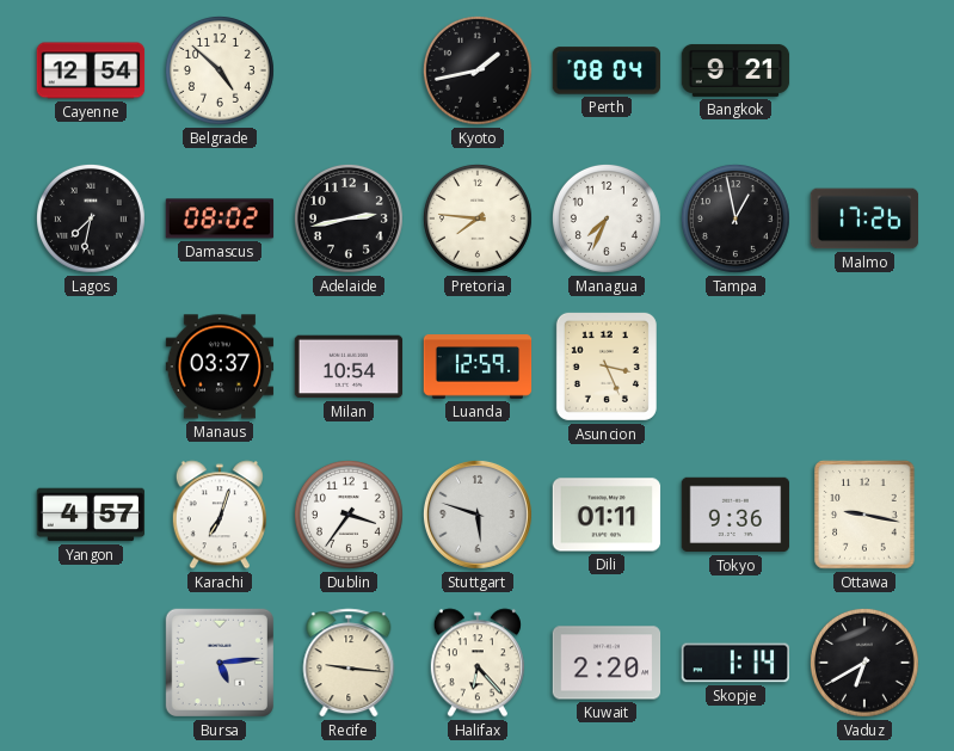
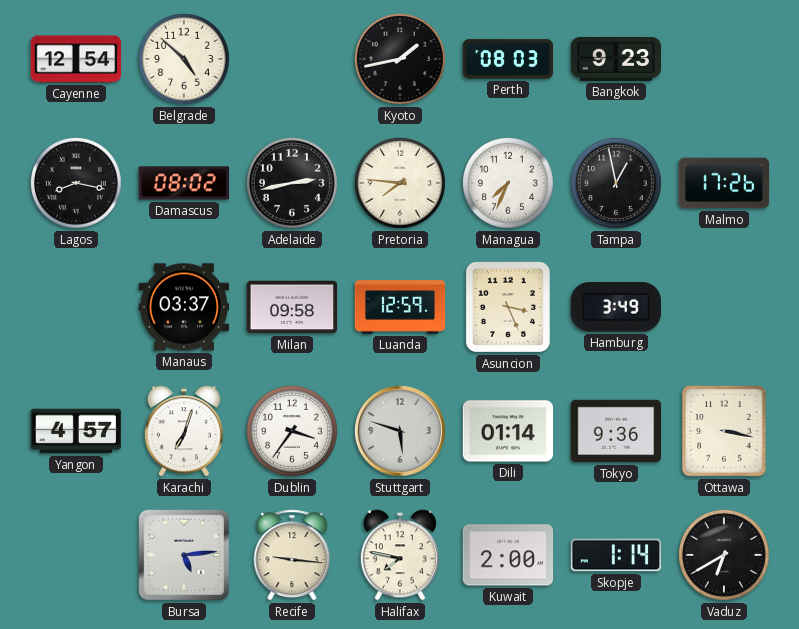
Perth: 08:04 -> 08:03
Bangkok: 9:21 -> 9:23
Lagos: 7:32 -> 8:17
Milan: 10:54 -> 09:58
Hamburg: none -> 3:49
Dili: 01:11 -> 01:14
Ottawa: 9:17 -> 3:17
Halifax: 6:23 -> 7:47
Kuwait: 2:20 -> 2:00
